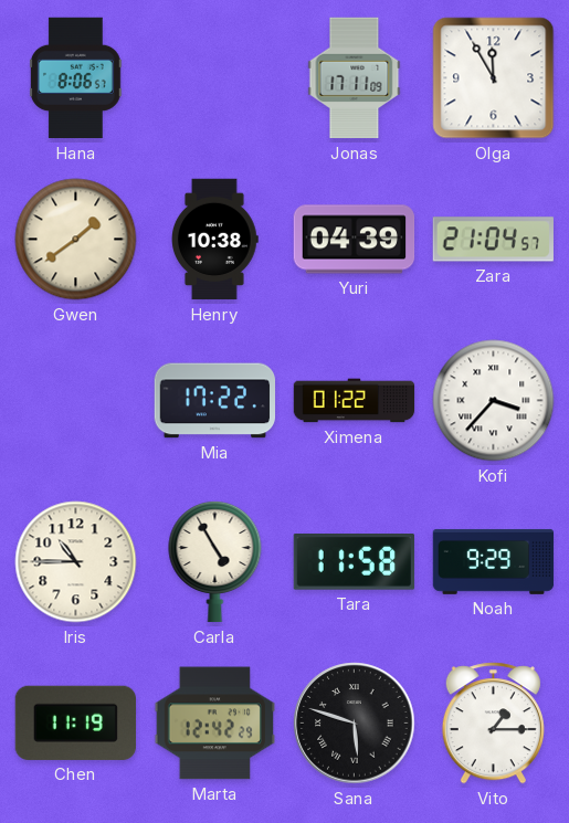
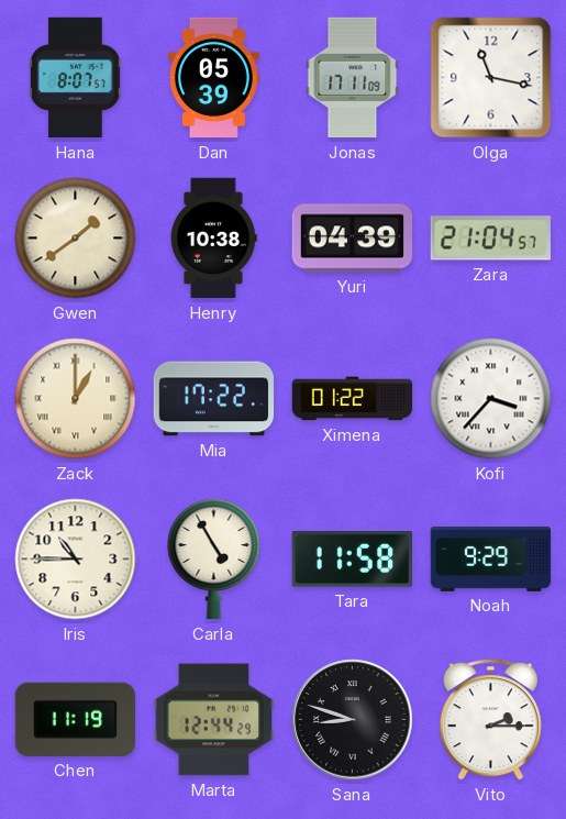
Hana: 8:06 -> 8:07
Dan: none -> 05:39
Olga: 11:55 -> 11:17
Zack: none -> 1:00
Marta: 12:42 -> 12:44
Sana: 5:48 -> 8:48
Vito: 1:15 -> 2:15
